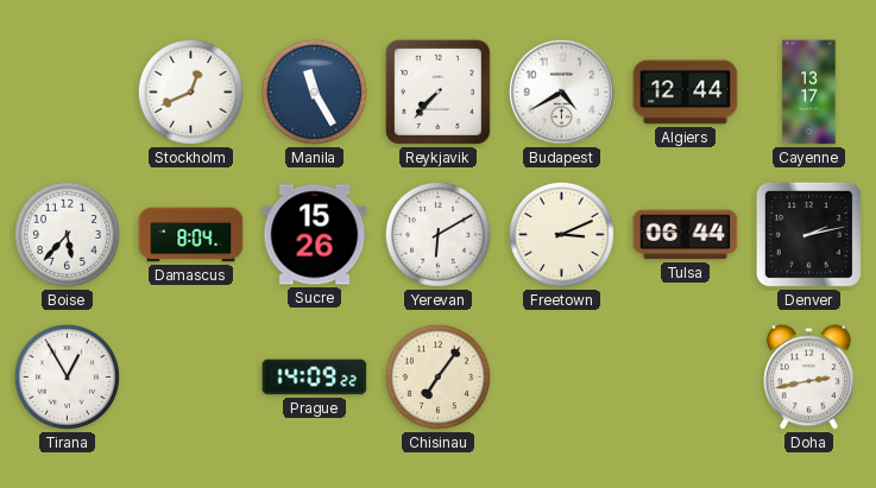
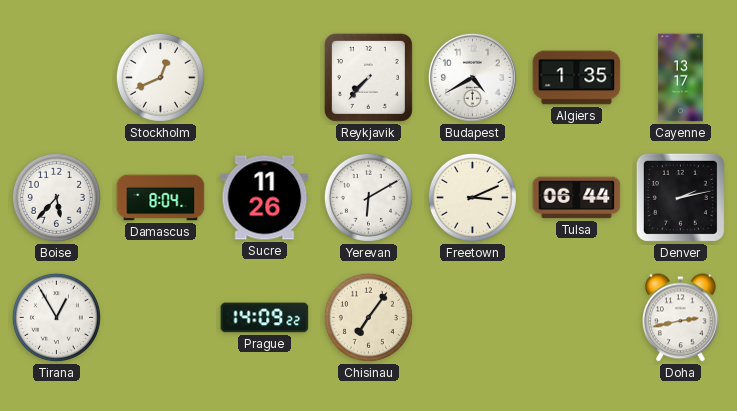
Manila: 11:25 -> none
Algiers: 12:44 -> 1:35
Sucre: 15:26 -> 11:26
